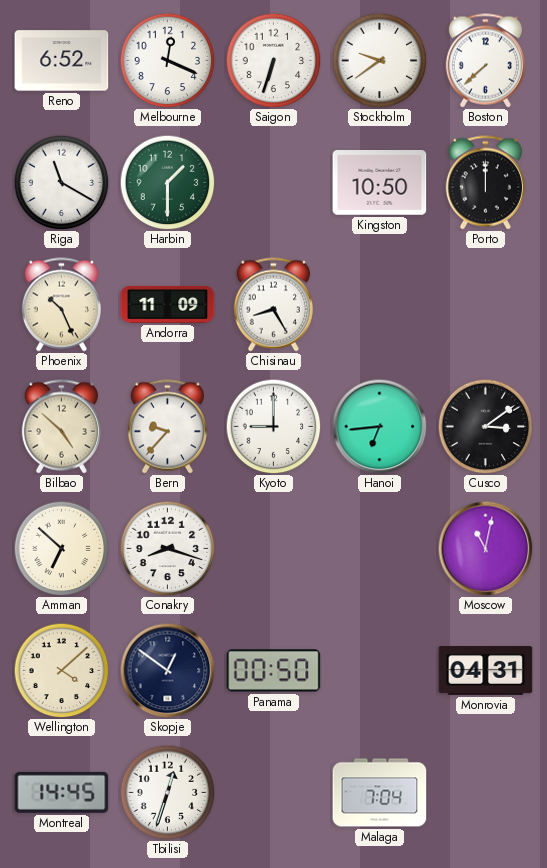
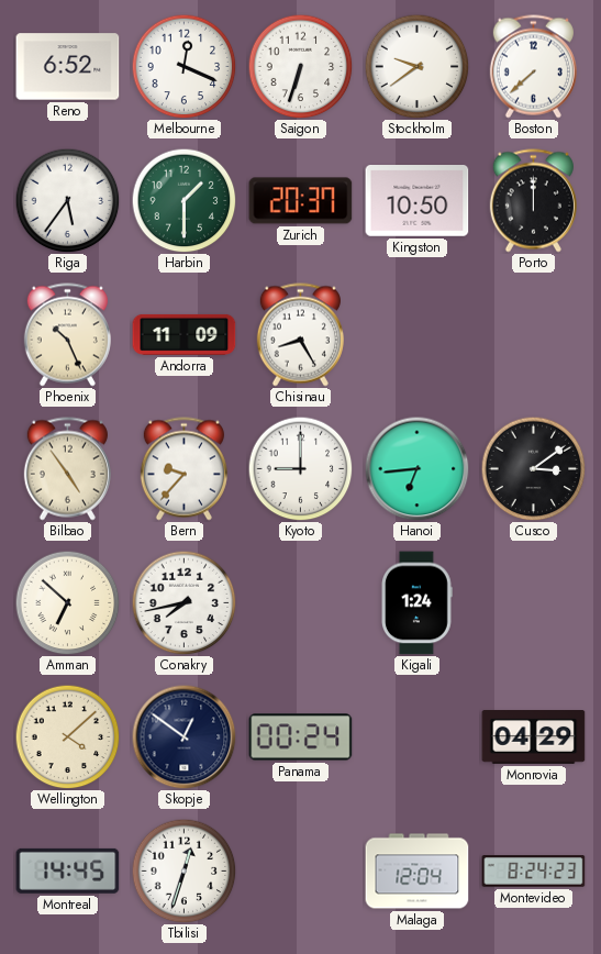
Riga: 11:20 -> 5:36
Zurich: none -> 20:37
Bilbao: 4:52 -> 4:54
Conakry: 8:18 -> 7:43
Kigali: none -> 1:24
Moscow: 11:02 -> none
Panama: 00:50 -> 00:24
Monrovia: 04:31 -> 04:29
Malaga: 7:04 -> 12:04
Montevideo: none -> 8:24
